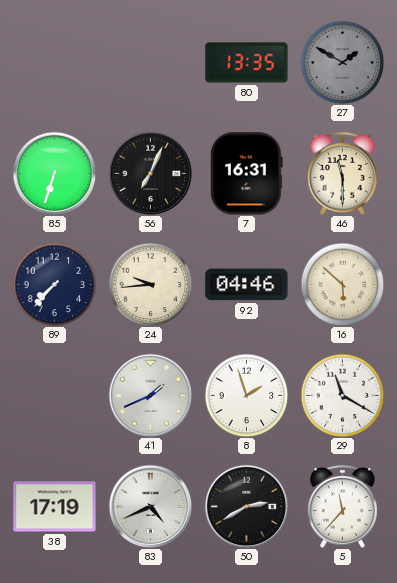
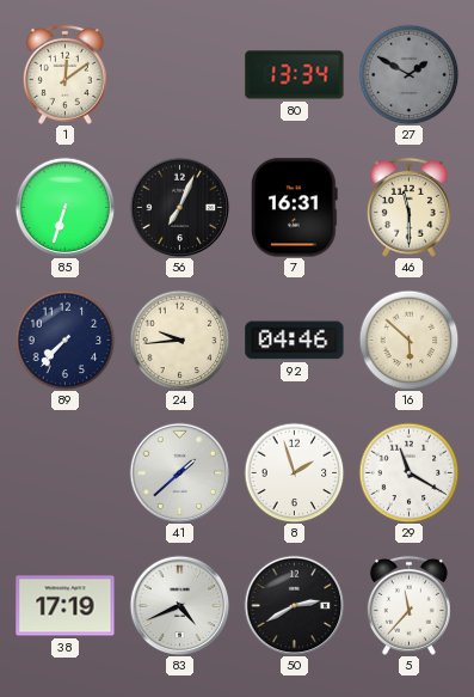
1: none -> 12:09
80: 13:35 -> 13:34
41: 1:41 -> 1:38
